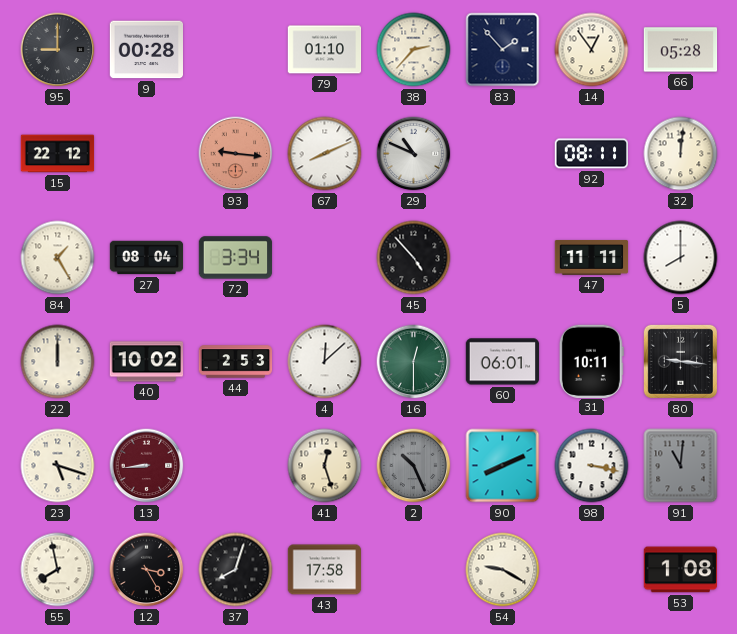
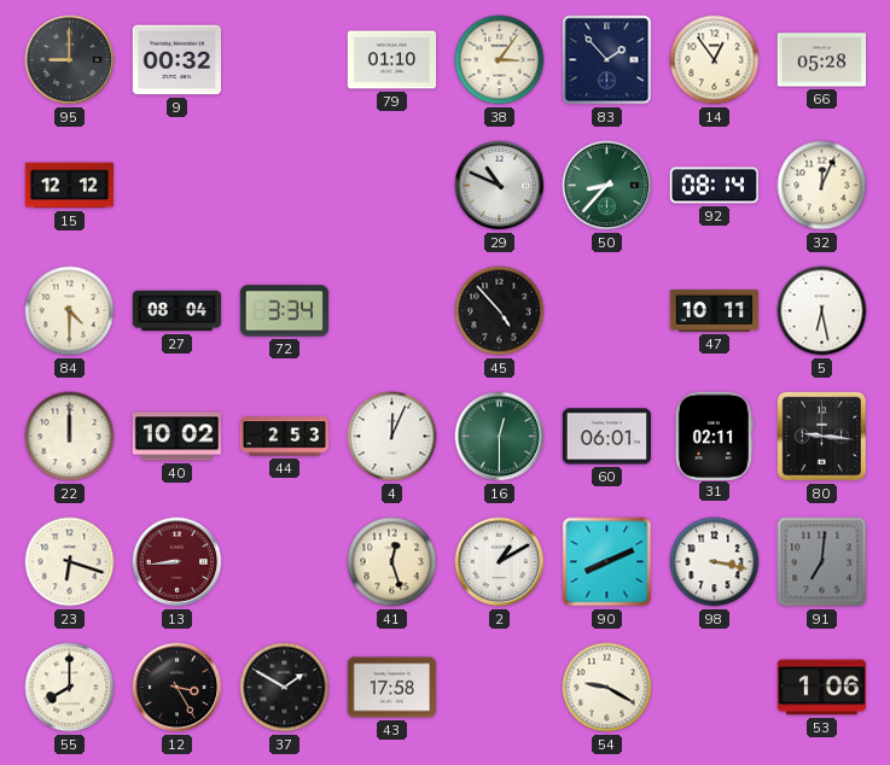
9: 00:28 -> 00:32
38: 2:37 -> 3:06
15: 22:12 -> 12:12
93: 9:16 -> none
67: 8:11 -> none
50: none -> 8:37
92: 08:11 -> 08:14
32: 12:01 -> 12:04
84: 1:25 -> 4:30
47: 11:11 -> 10:11
5: 8:00 -> 6:28
4: 12:08 -> 12:04
31: 10:11 -> 02:11
23: 5:18 -> 6:18
2: 10:26 -> 1:10
2 dial: grey -> white
91: 11:01 -> 7:01
55: 7:58 -> 8:00
37: 8:03 -> 1:50
53: 1:08 -> 1:06
